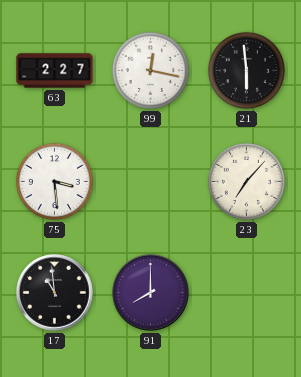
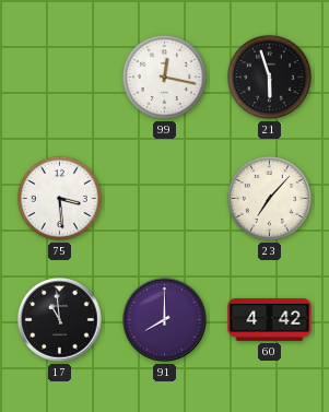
63: 2:27 -> none
21: 5:59 -> 5:57
60: none -> 4:42
